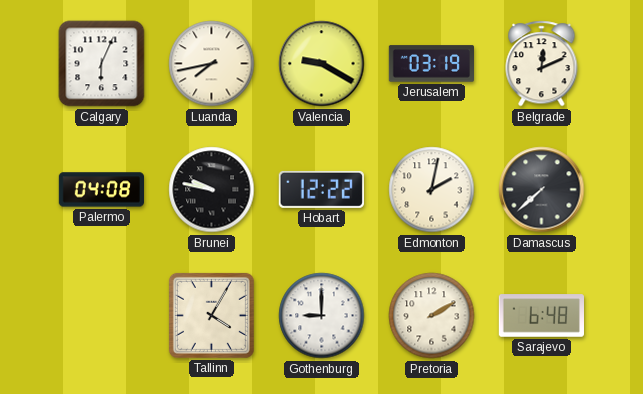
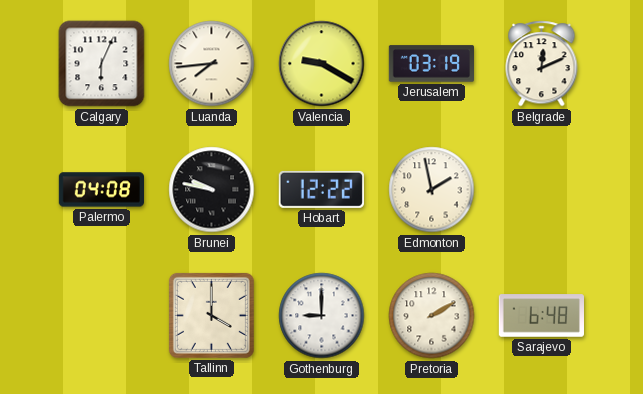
Luanda: 7:43 -> 7:44
Edmonton: 2:02 -> 1:58
Damascus: 7:38 -> none
Tallinn: 4:05 -> 4:00
